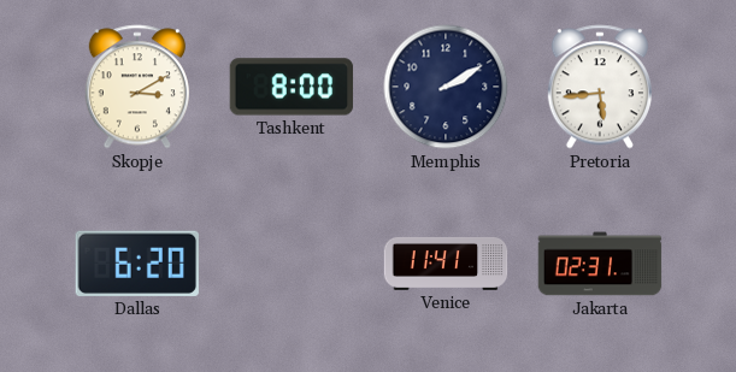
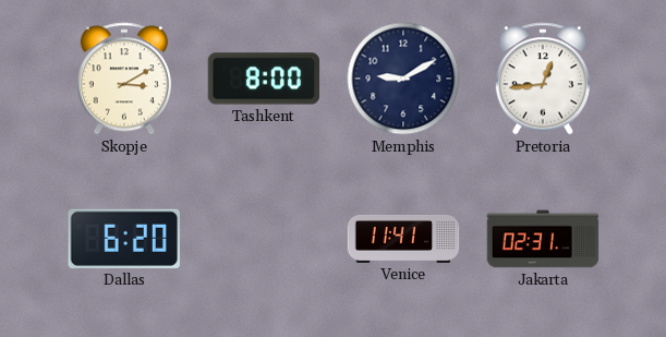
Memphis: 2:10 -> 9:10
Pretoria: 5:44 -> 12:44
